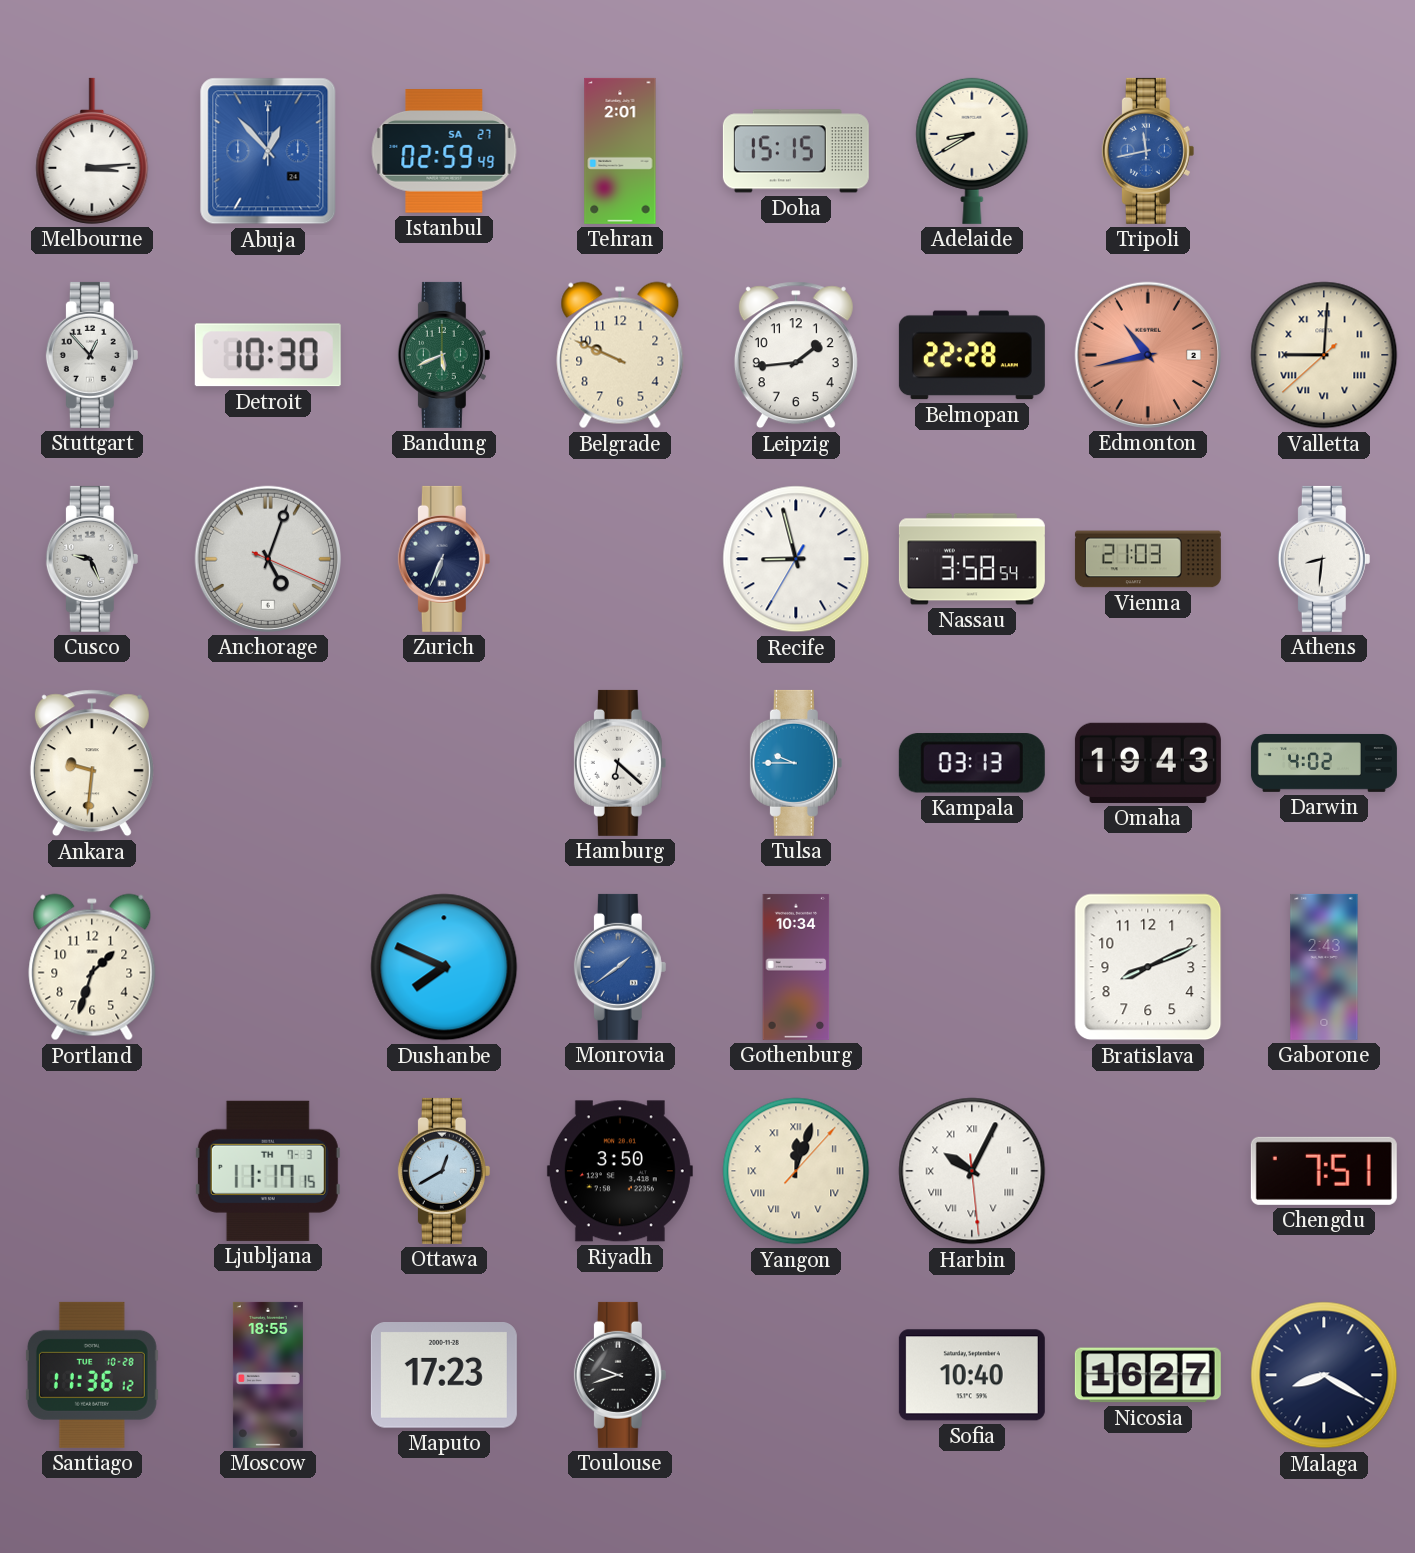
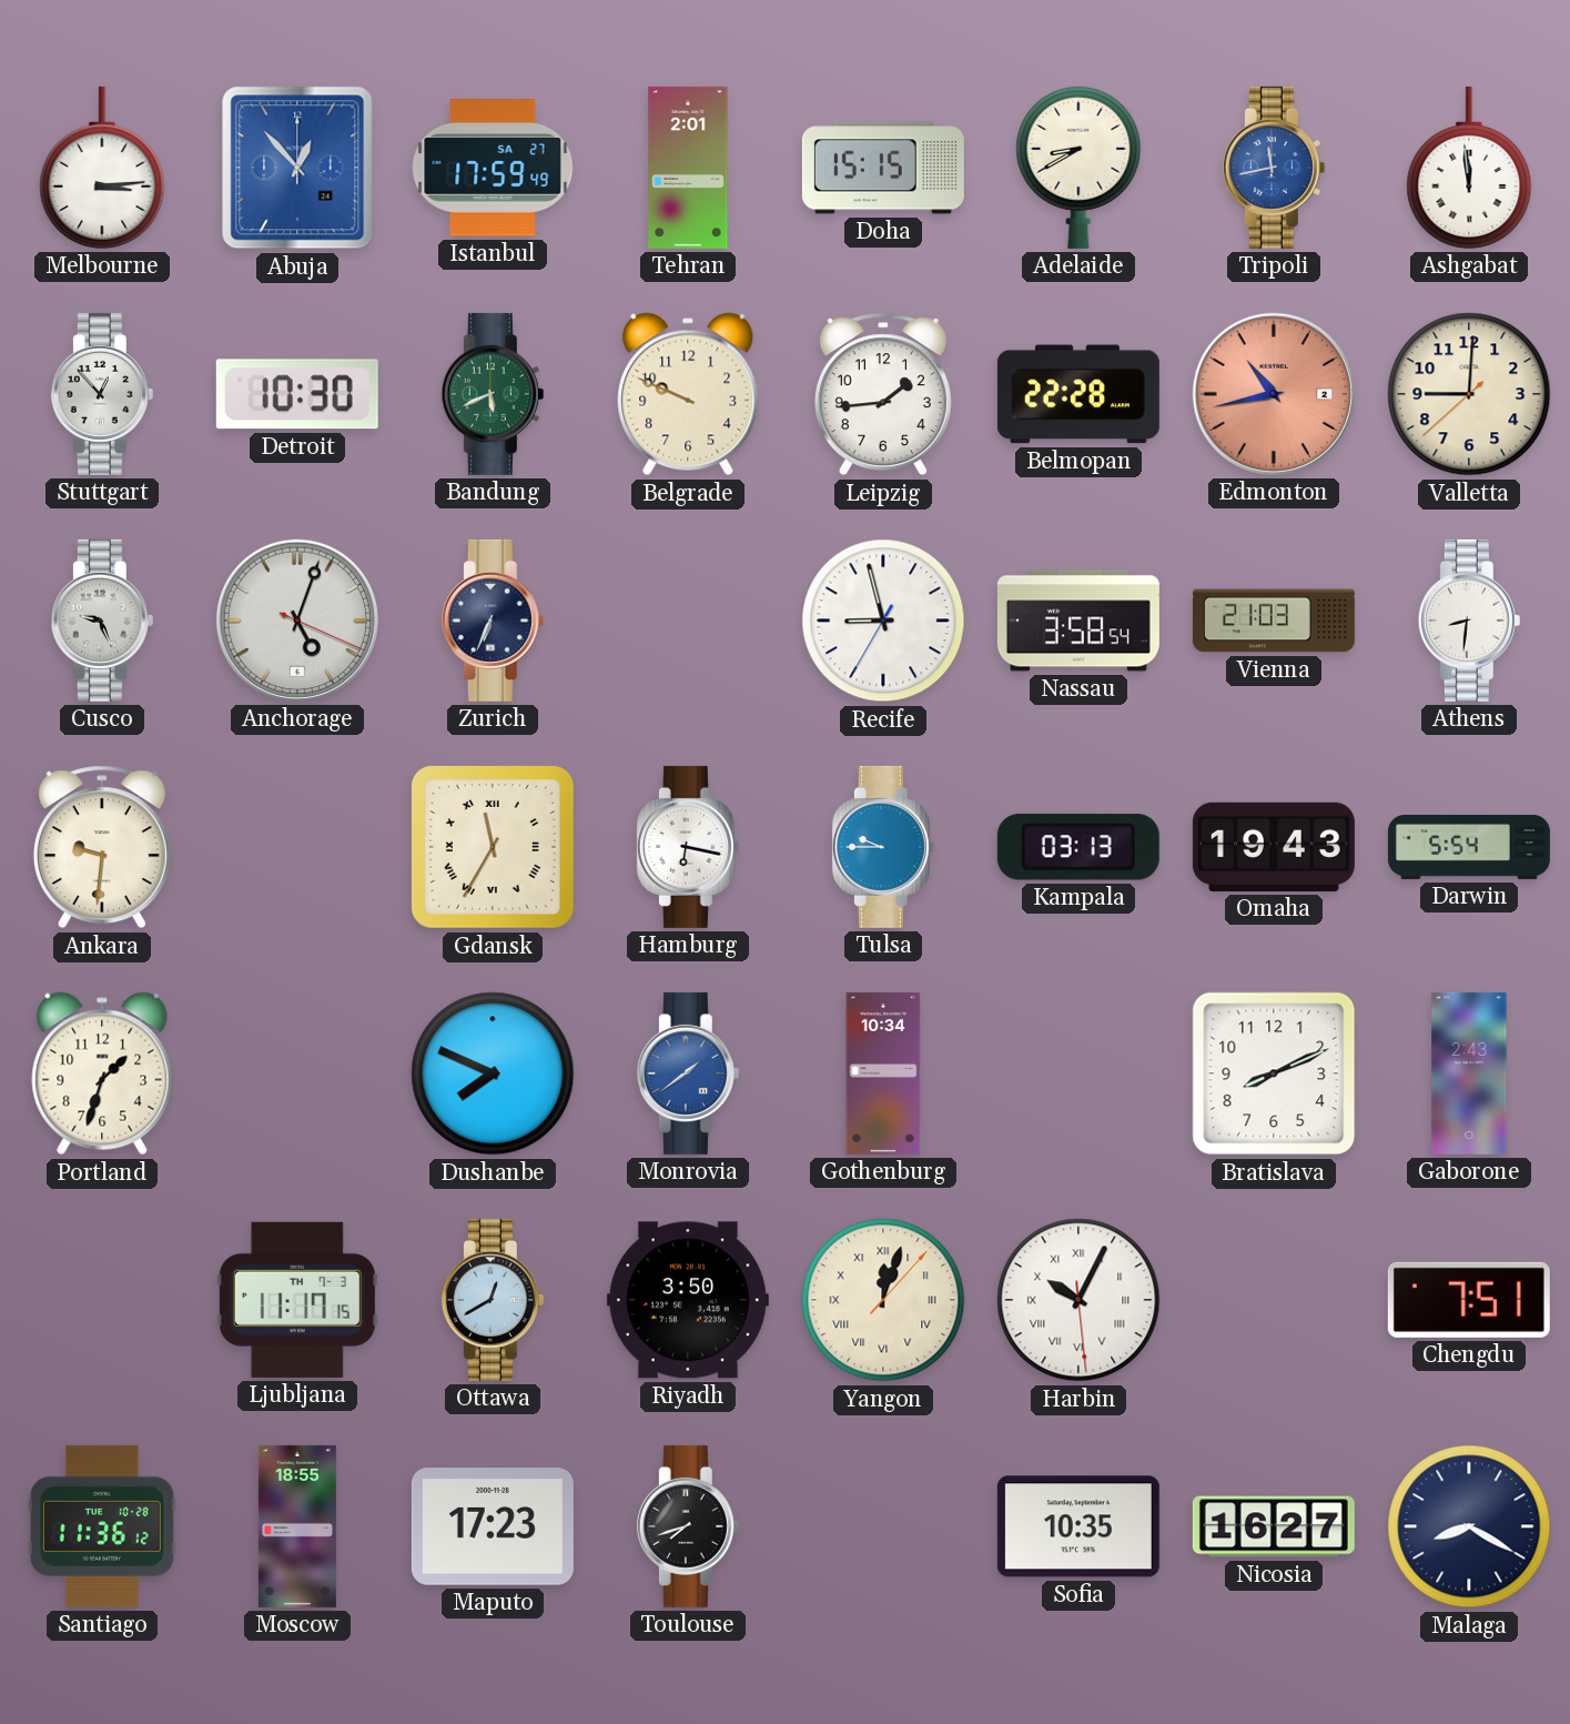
Istanbul: 02:59 -> 17:59
Ashgabat: none -> 11:59
Valletta numerals: Roman -> Arabic
Gdansk: none -> 11:35
Hamburg: 6:22 -> 6:17
Darwin: 4:02 -> 5:54
Toulouse: 9:42 -> 7:42
Sofia: 10:40 -> 10:35
